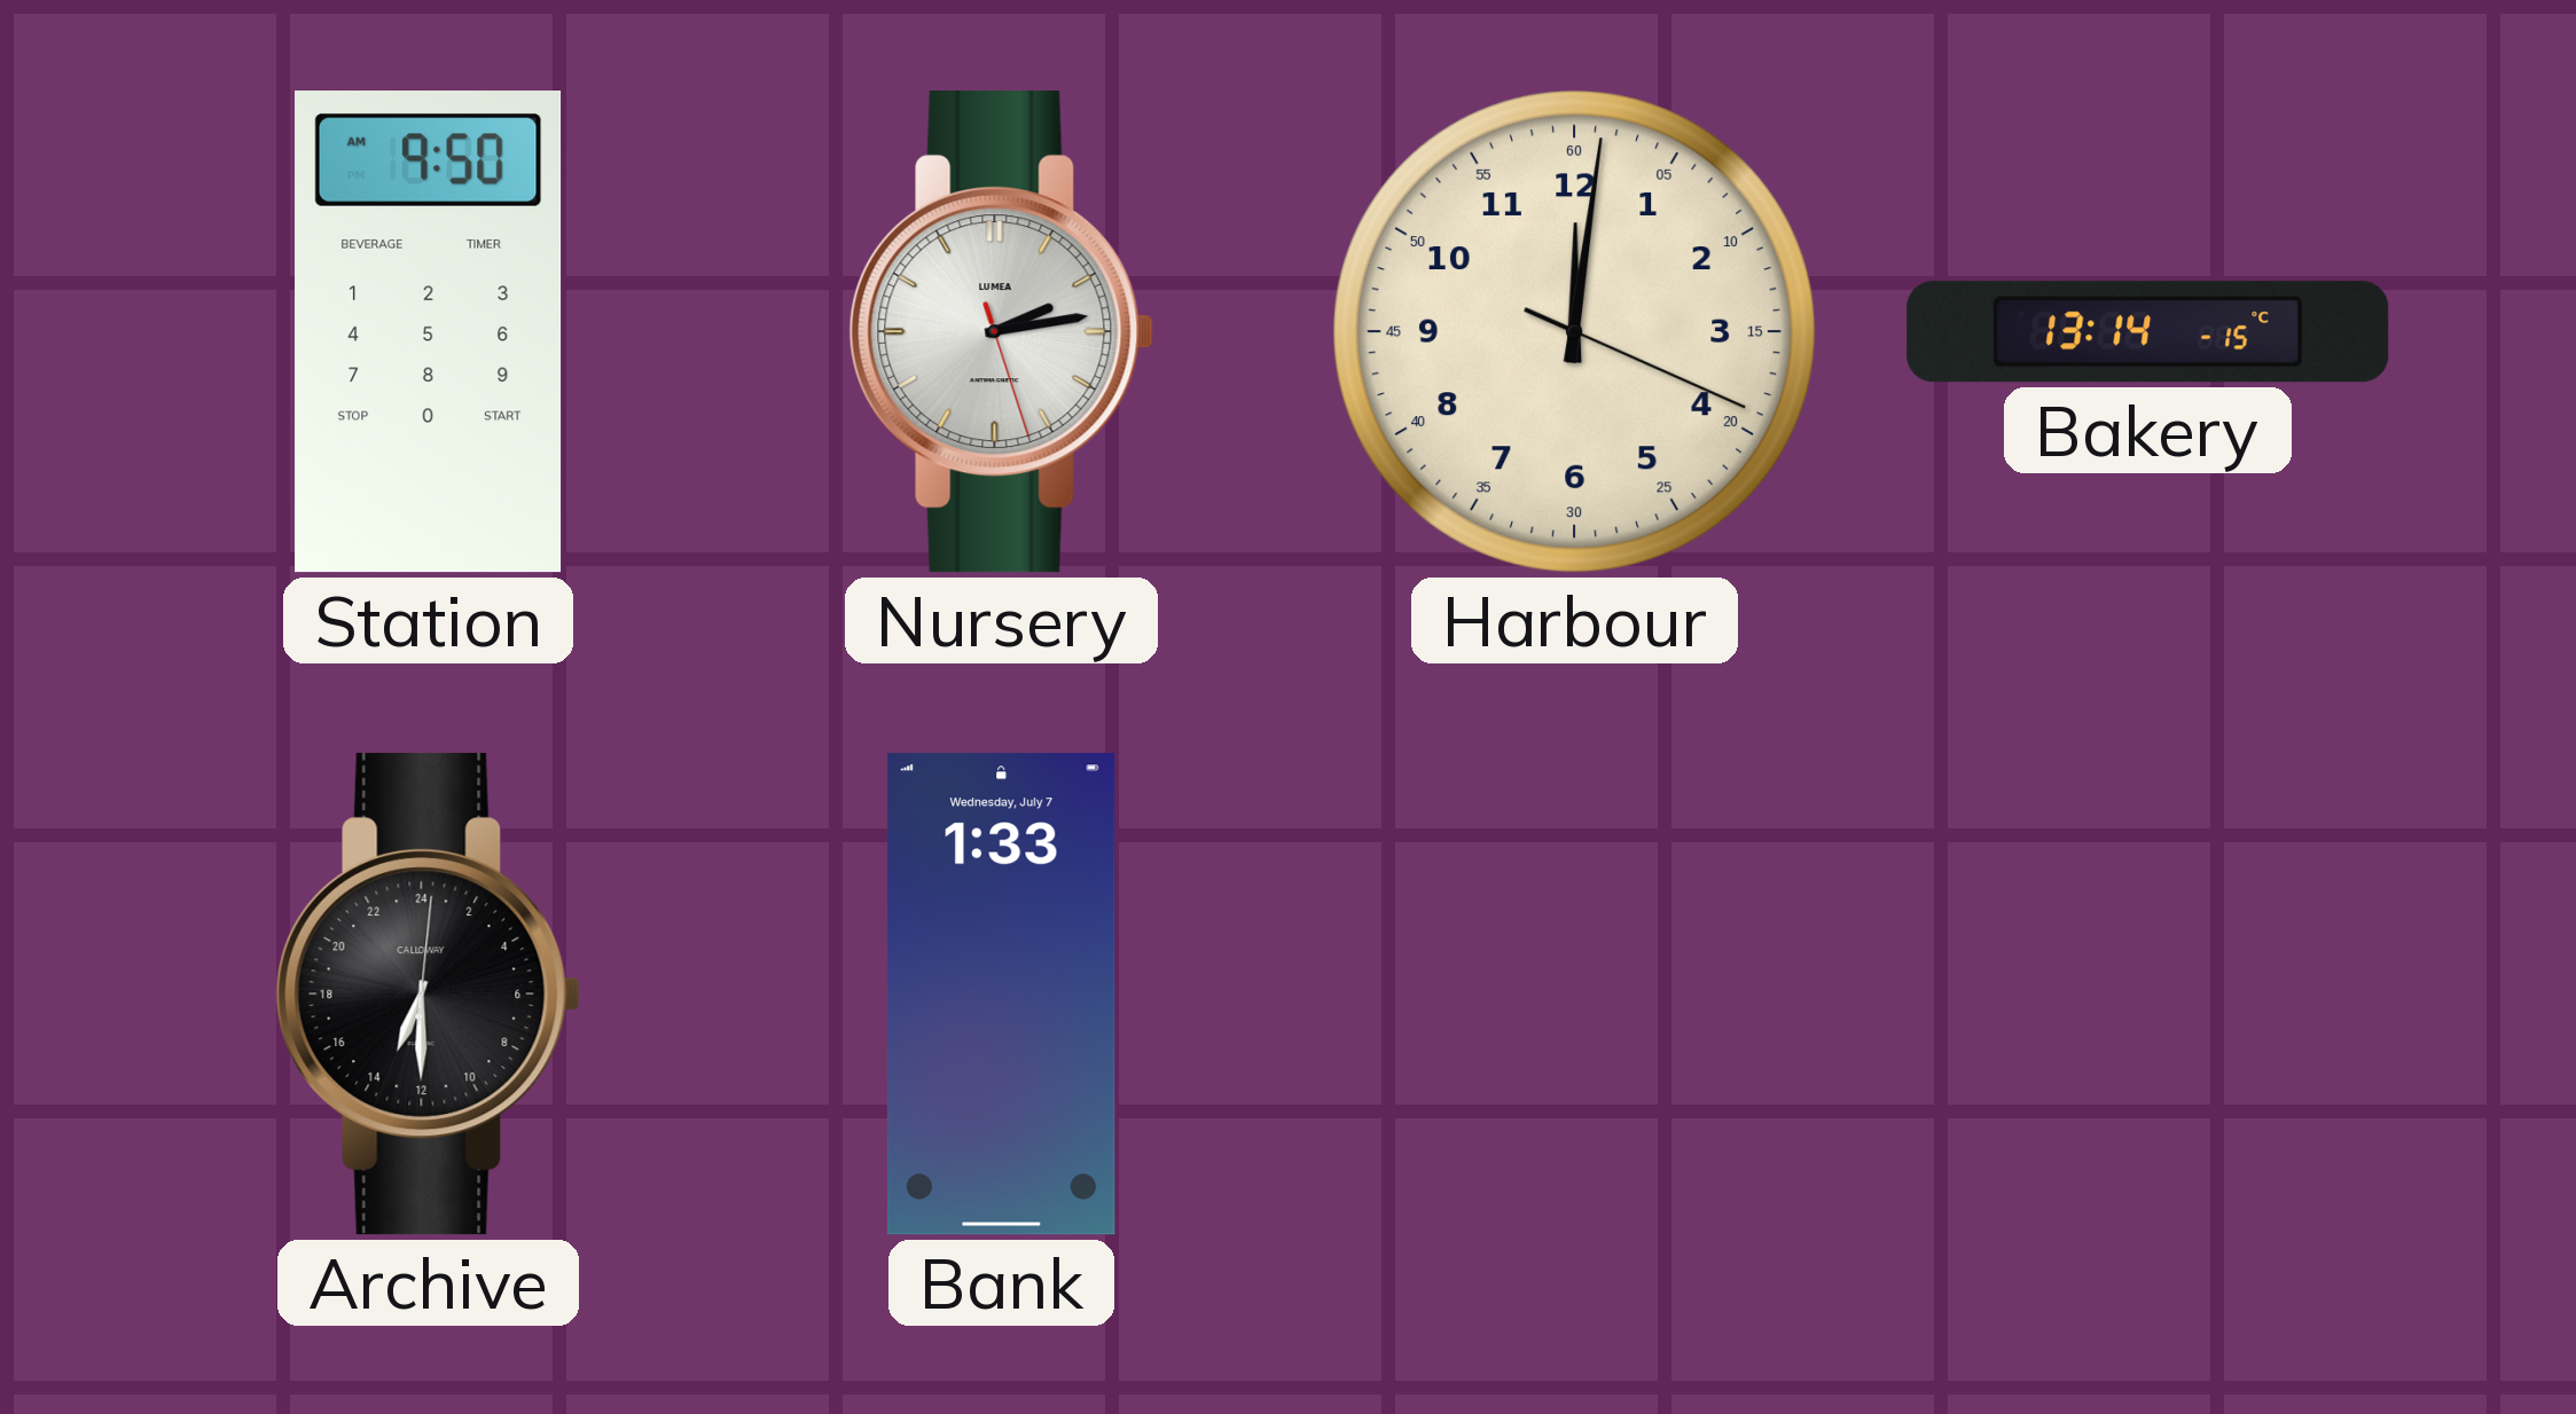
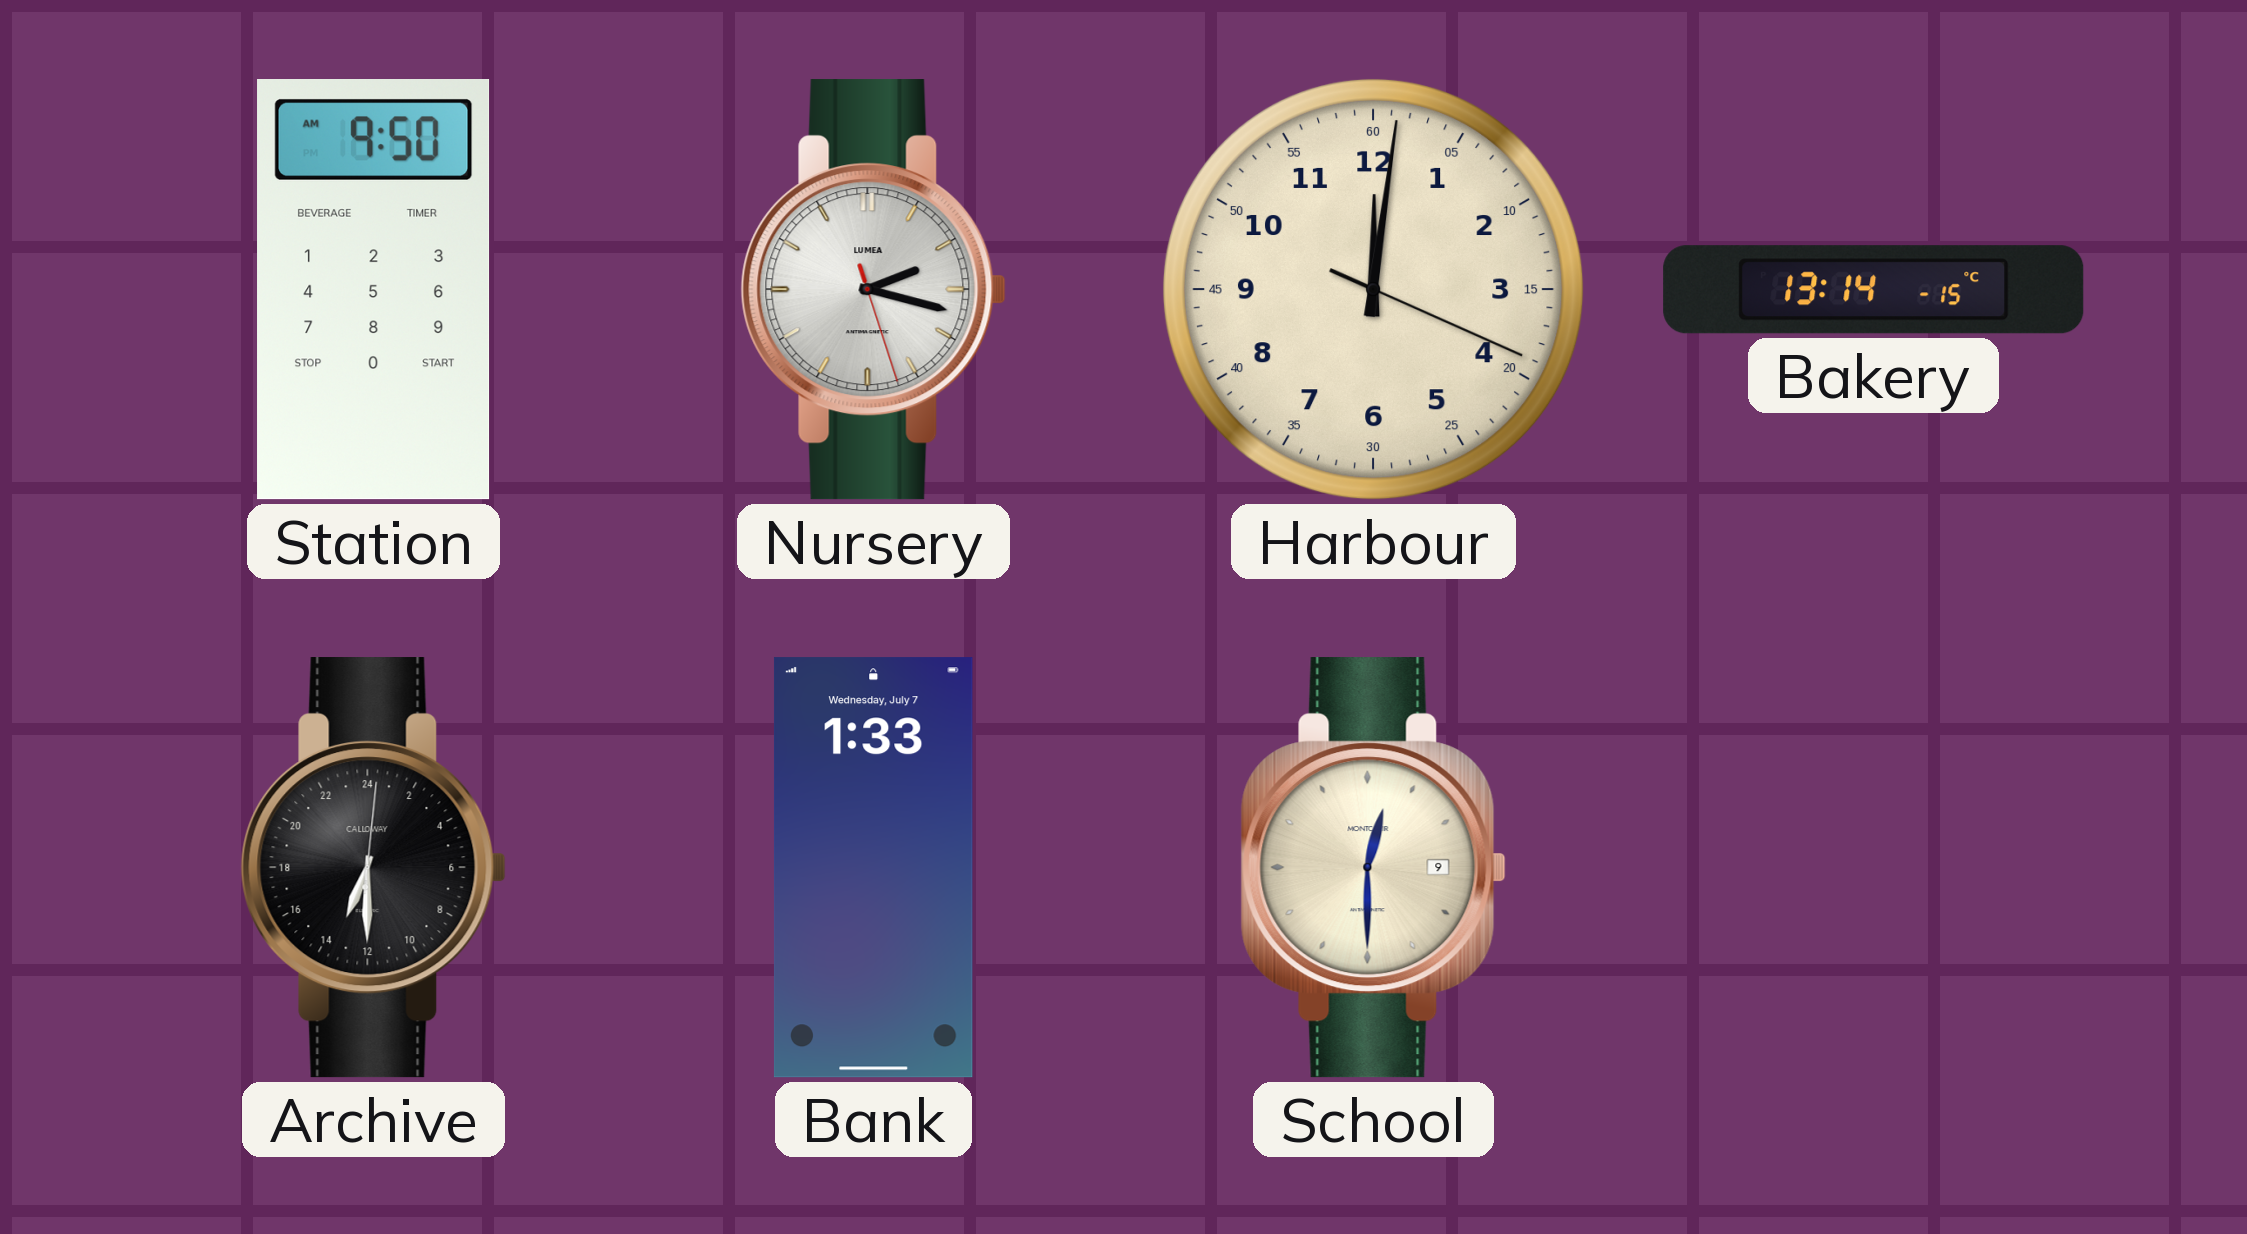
Nursery: 2:13 -> 2:17
School: none -> 12:30
